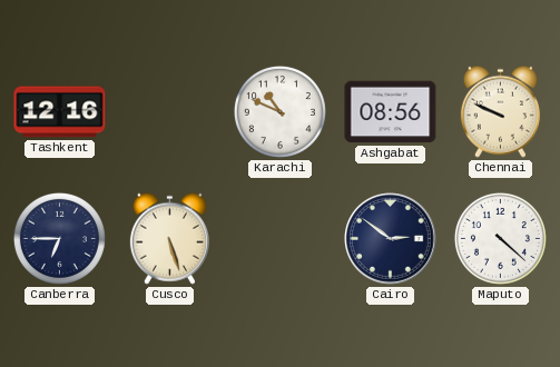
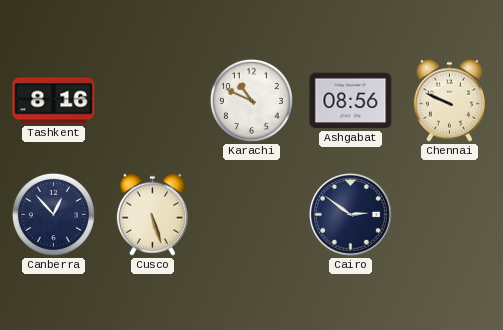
Tashkent: 12:16 -> 8:16
Canberra: 6:45 -> 12:53
Maputo: 4:22 -> none
